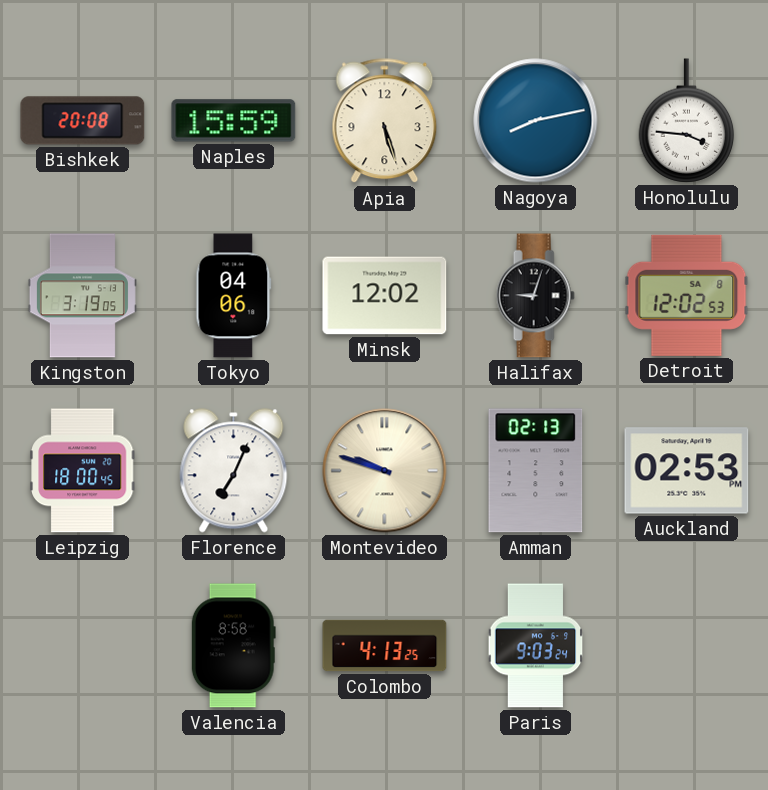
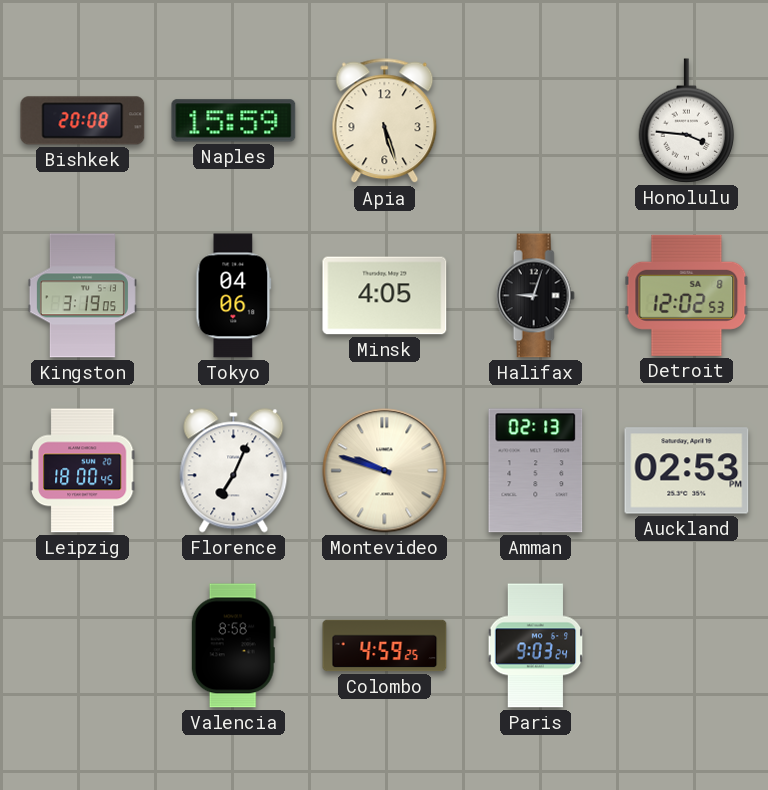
Nagoya: 8:13 -> none
Minsk: 12:02 -> 4:05
Colombo: 4:13 -> 4:59
